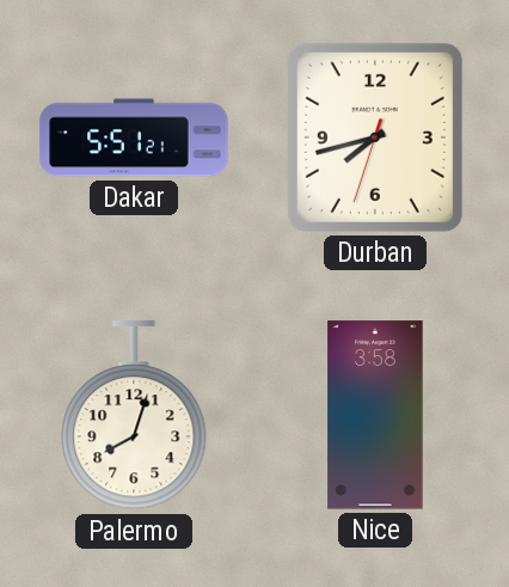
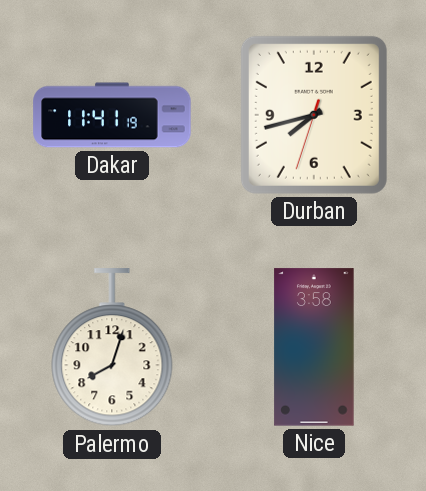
Dakar: 5:51 -> 11:41
